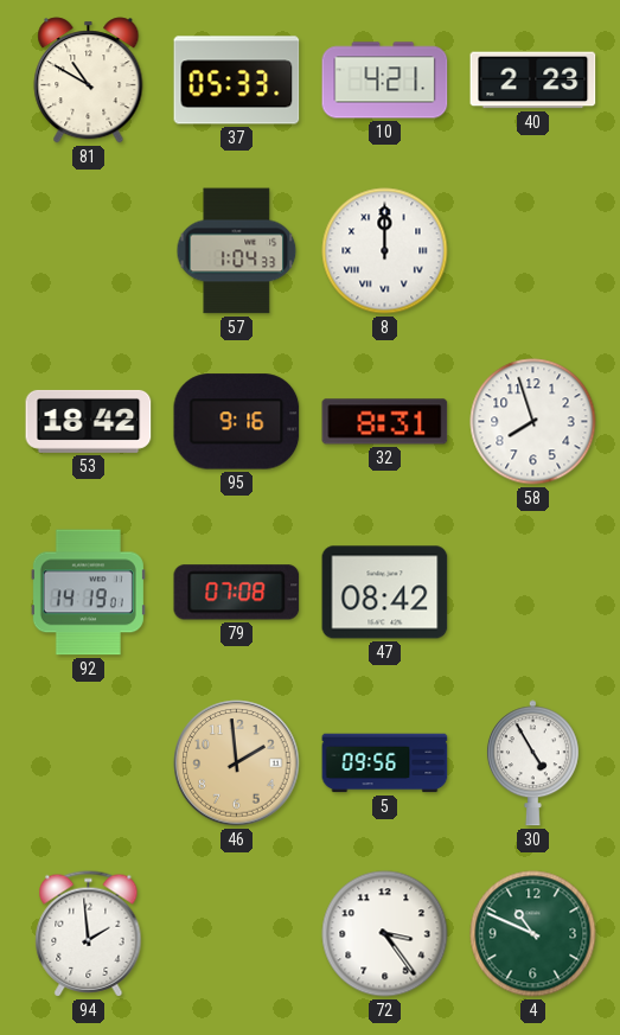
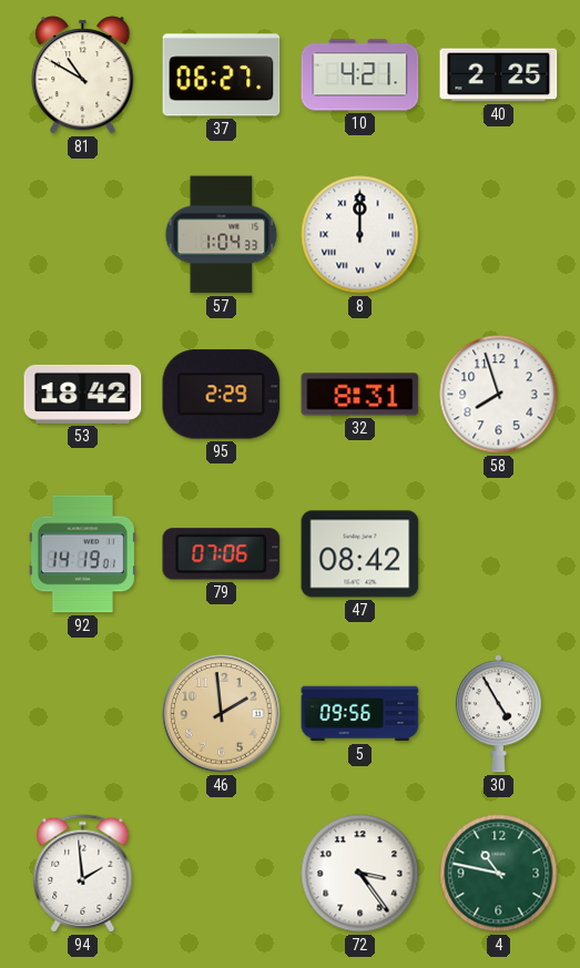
37: 05:33 -> 06:27
40: 2:23 -> 2:25
95: 9:16 -> 2:29
79: 07:08 -> 07:06
4: 10:49 -> 10:47
